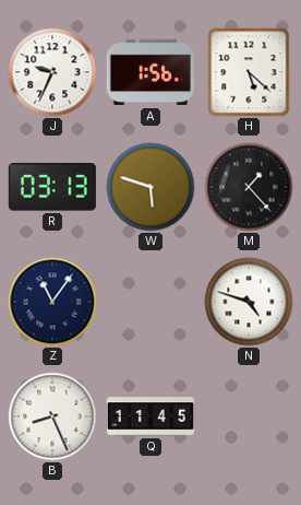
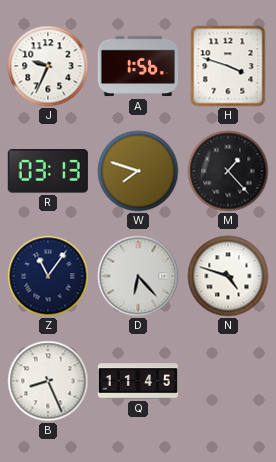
H: 5:22 -> 3:48
W: 5:48 -> 7:48
D: none -> 6:23
